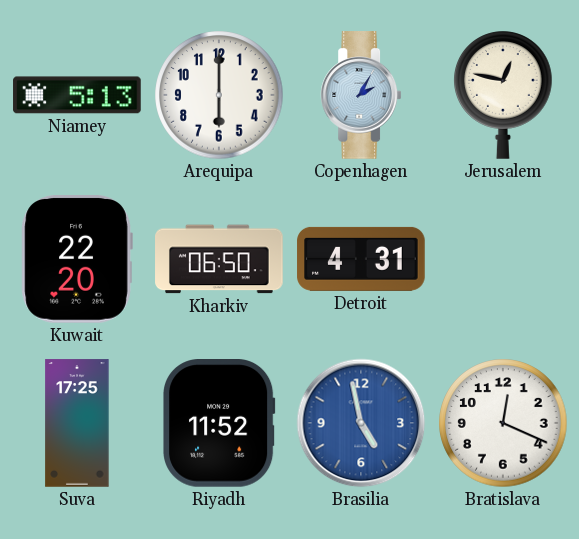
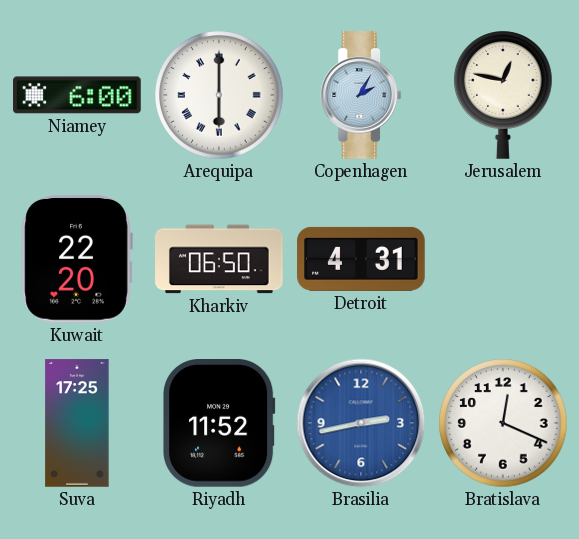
Niamey: 5:13 -> 6:00
Arequipa numerals: Arabic -> Roman
Brasilia: 4:58 -> 2:43
